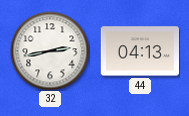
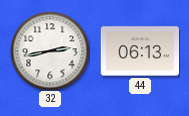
44: 04:13 -> 06:13
